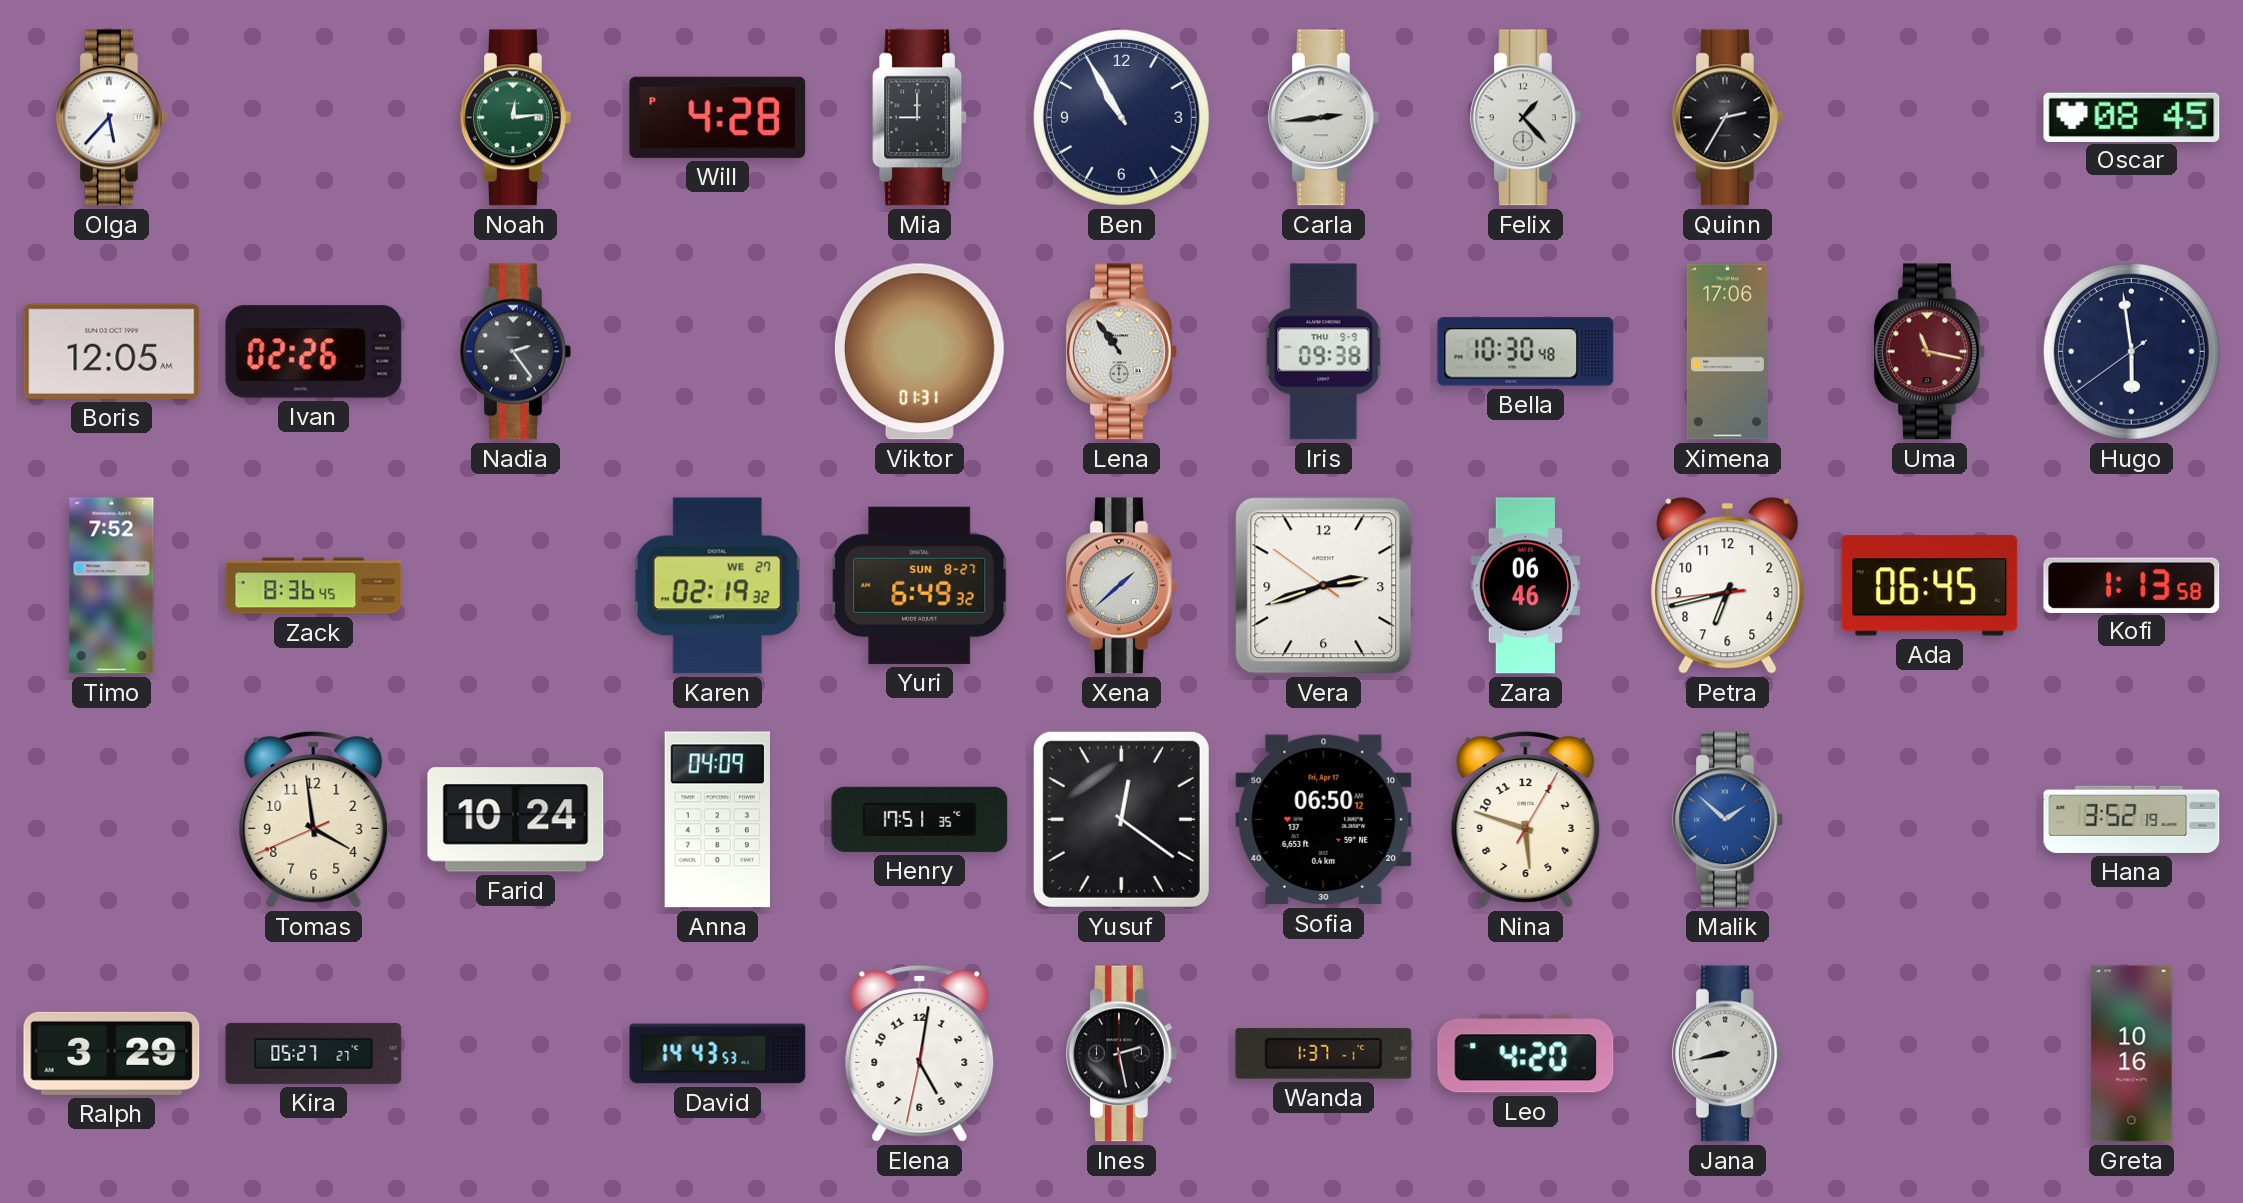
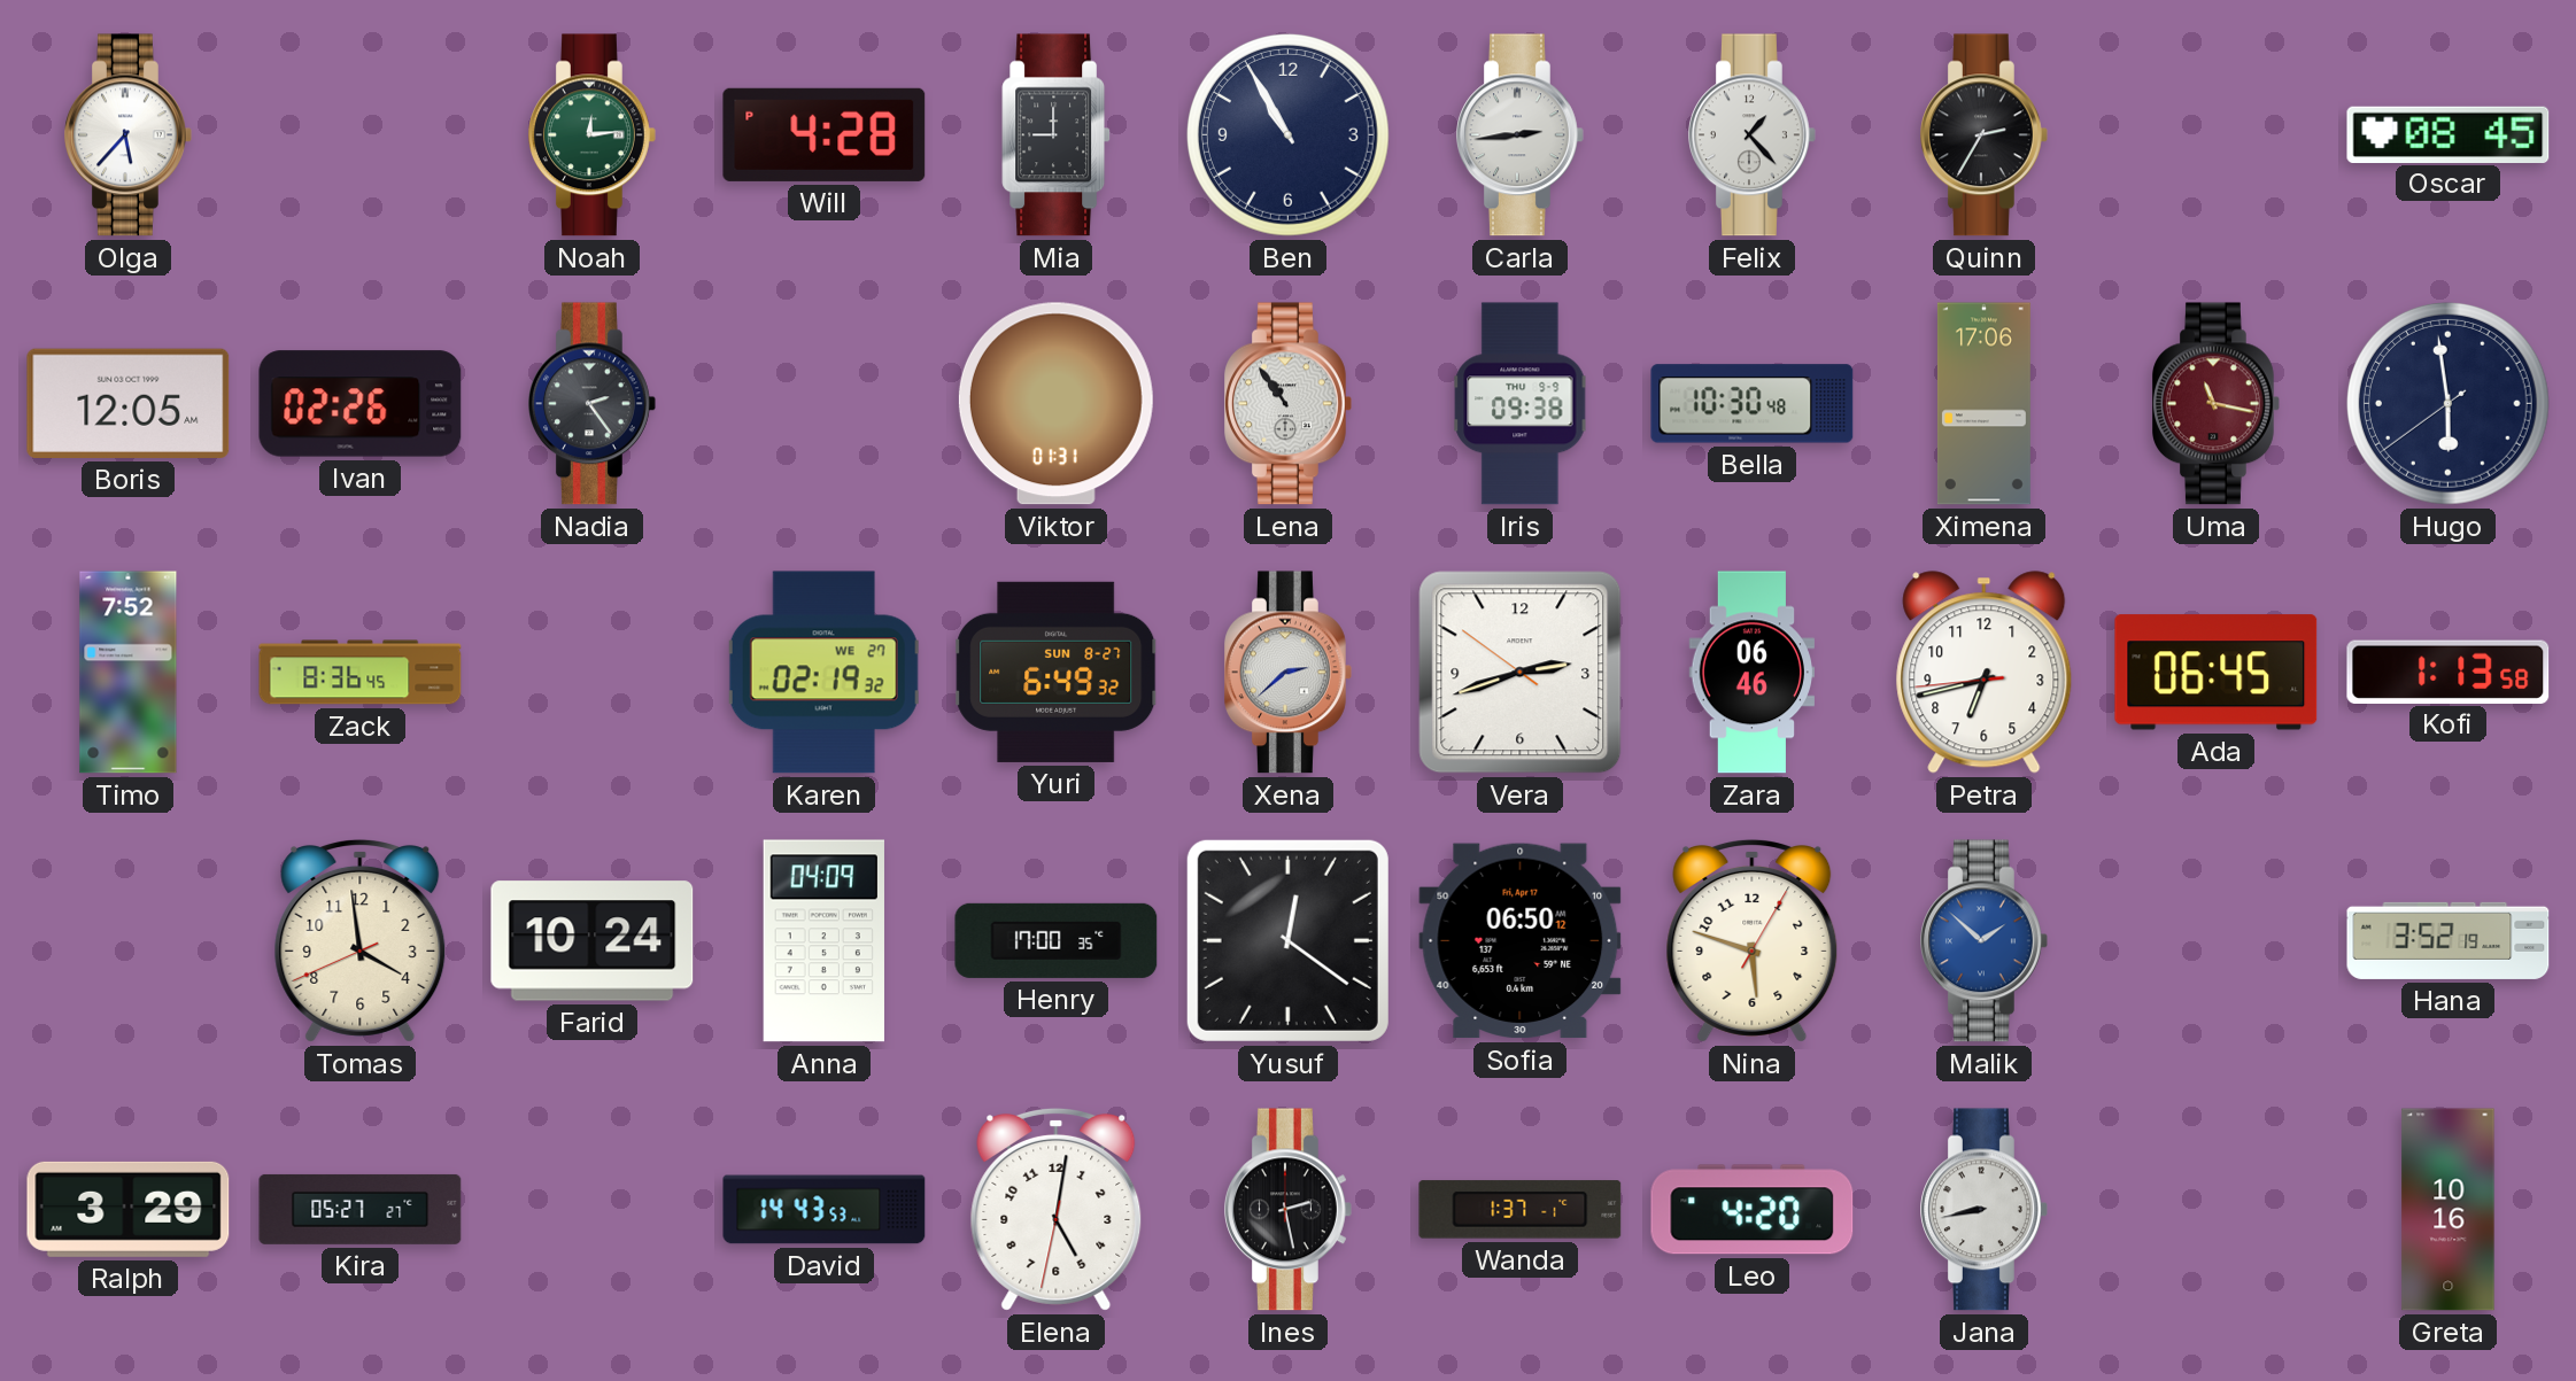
Xena: 1:38 -> 2:38
Henry: 17:51 -> 17:00
